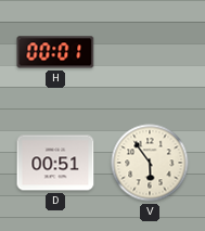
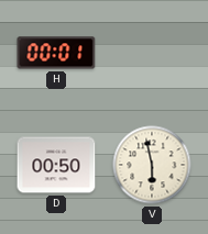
D: 00:51 -> 00:50
V: 5:54 -> 5:58
